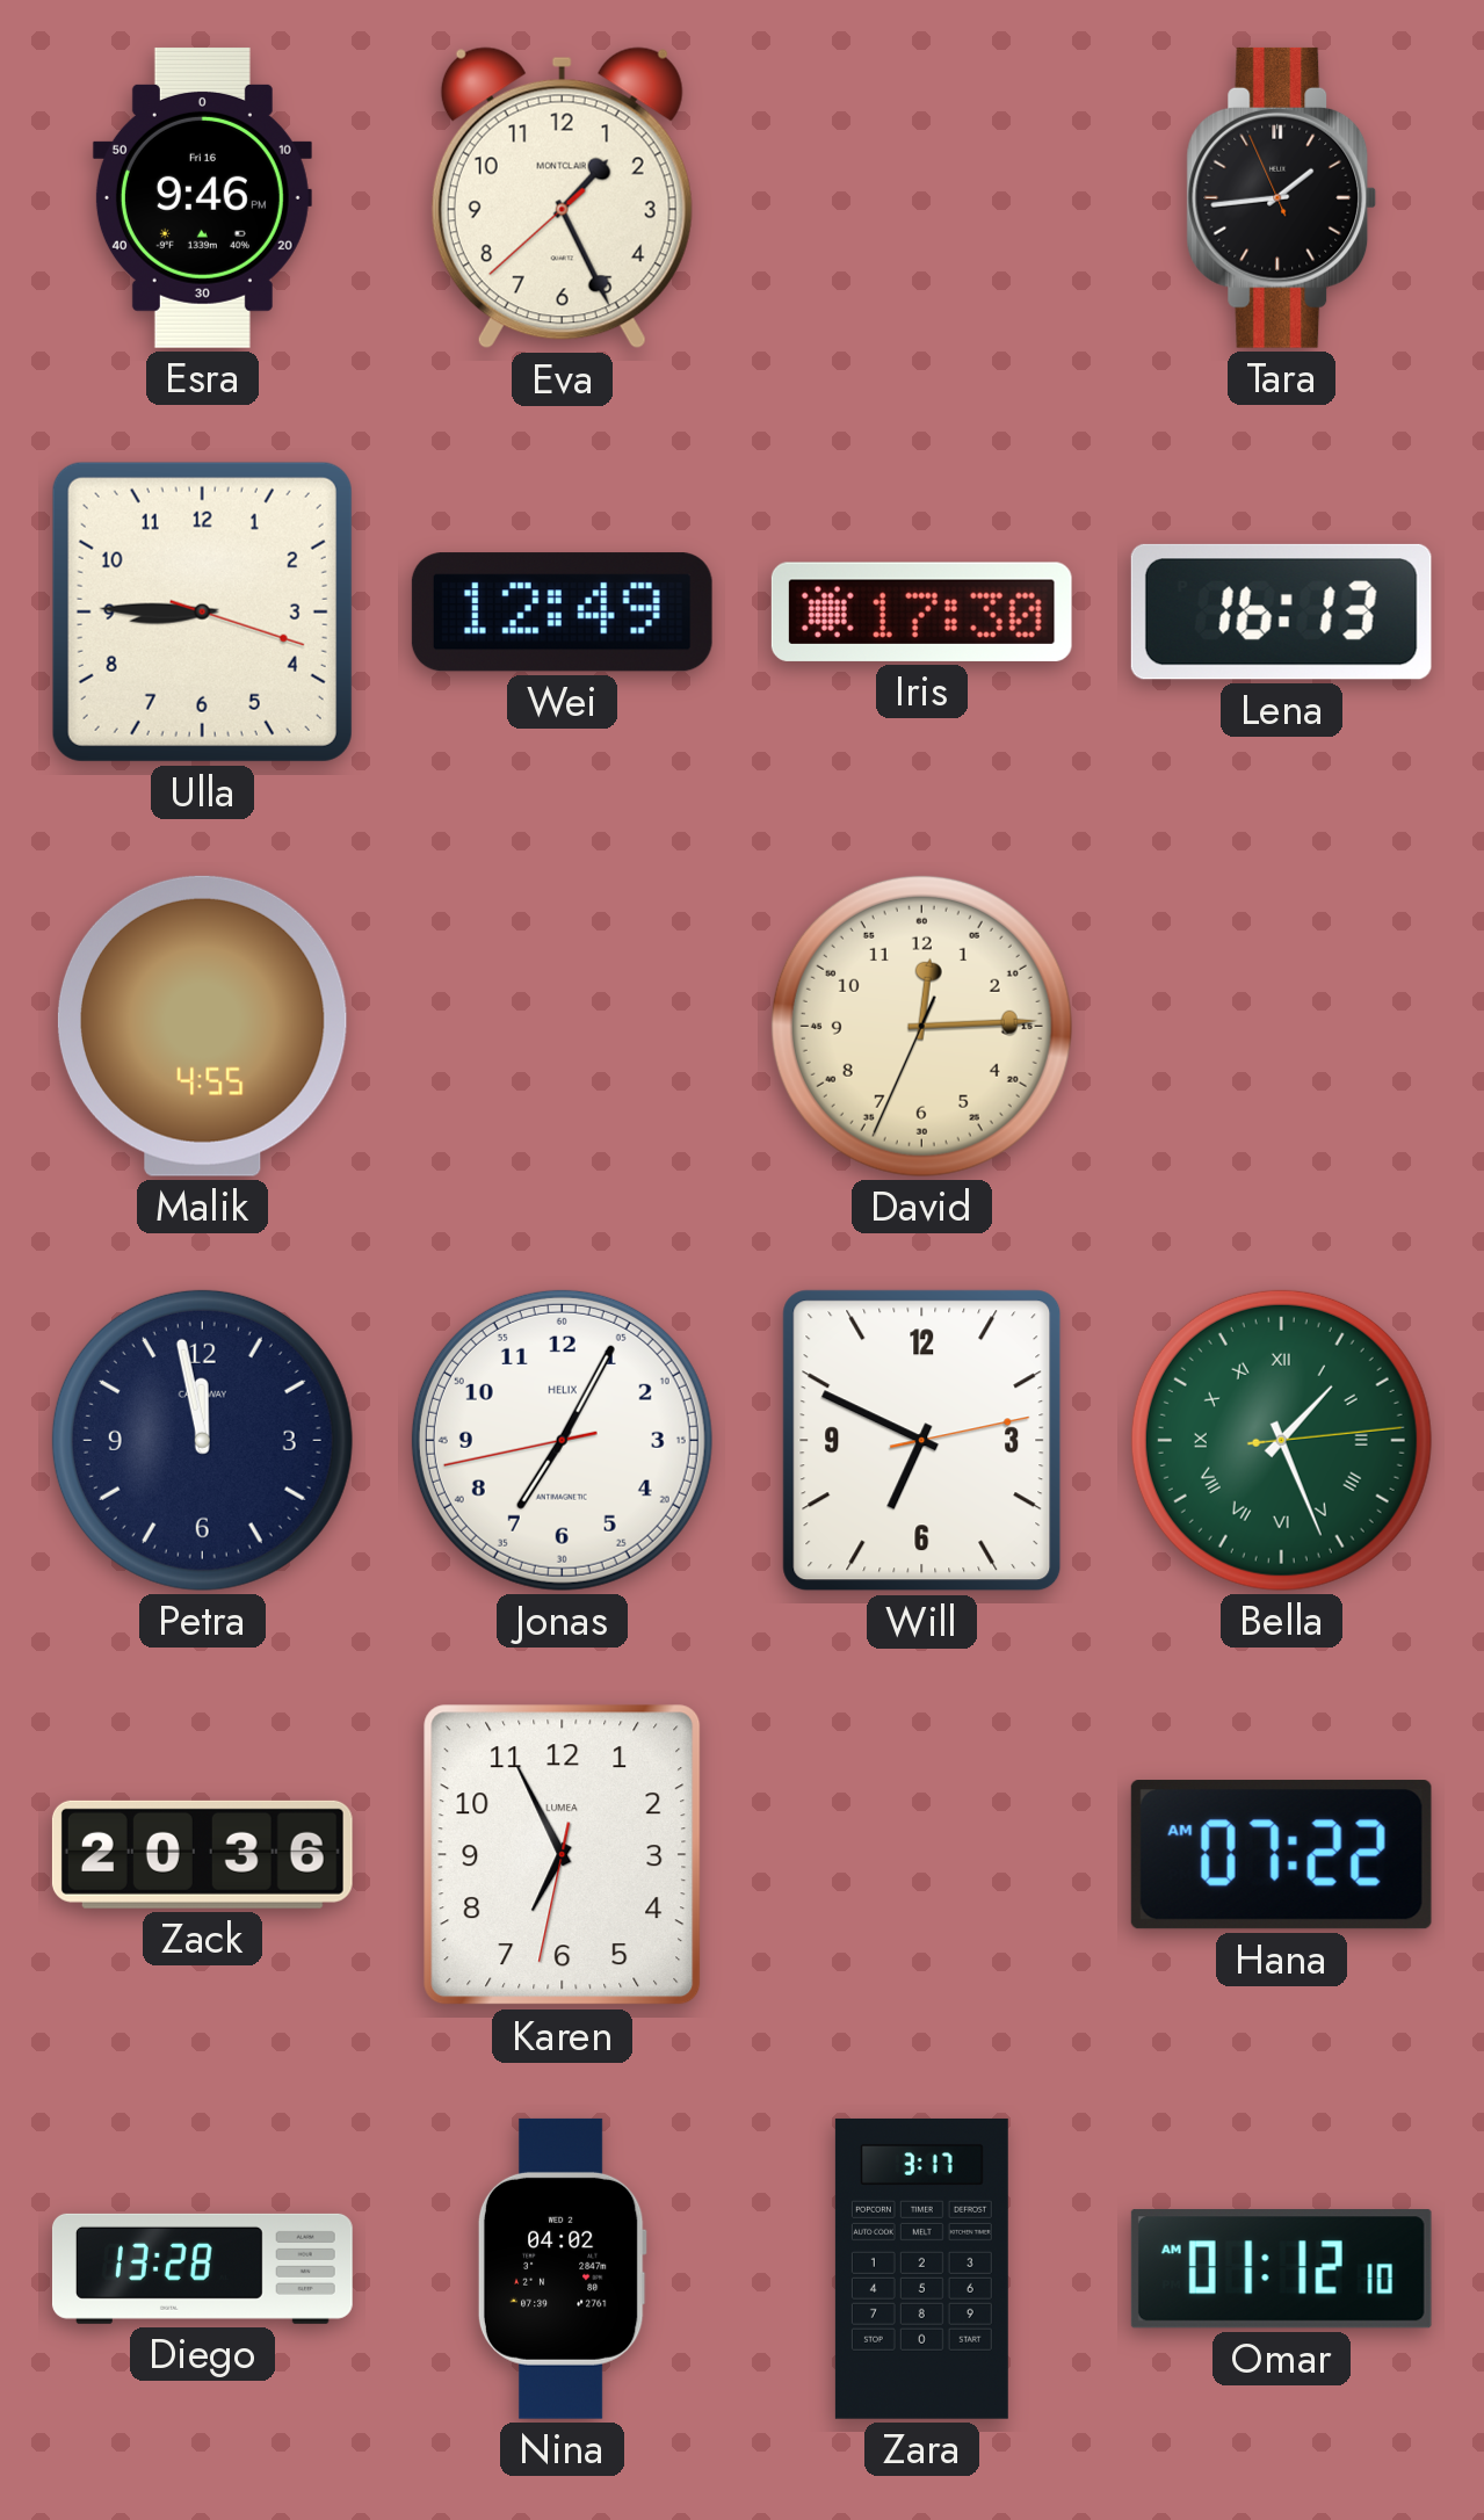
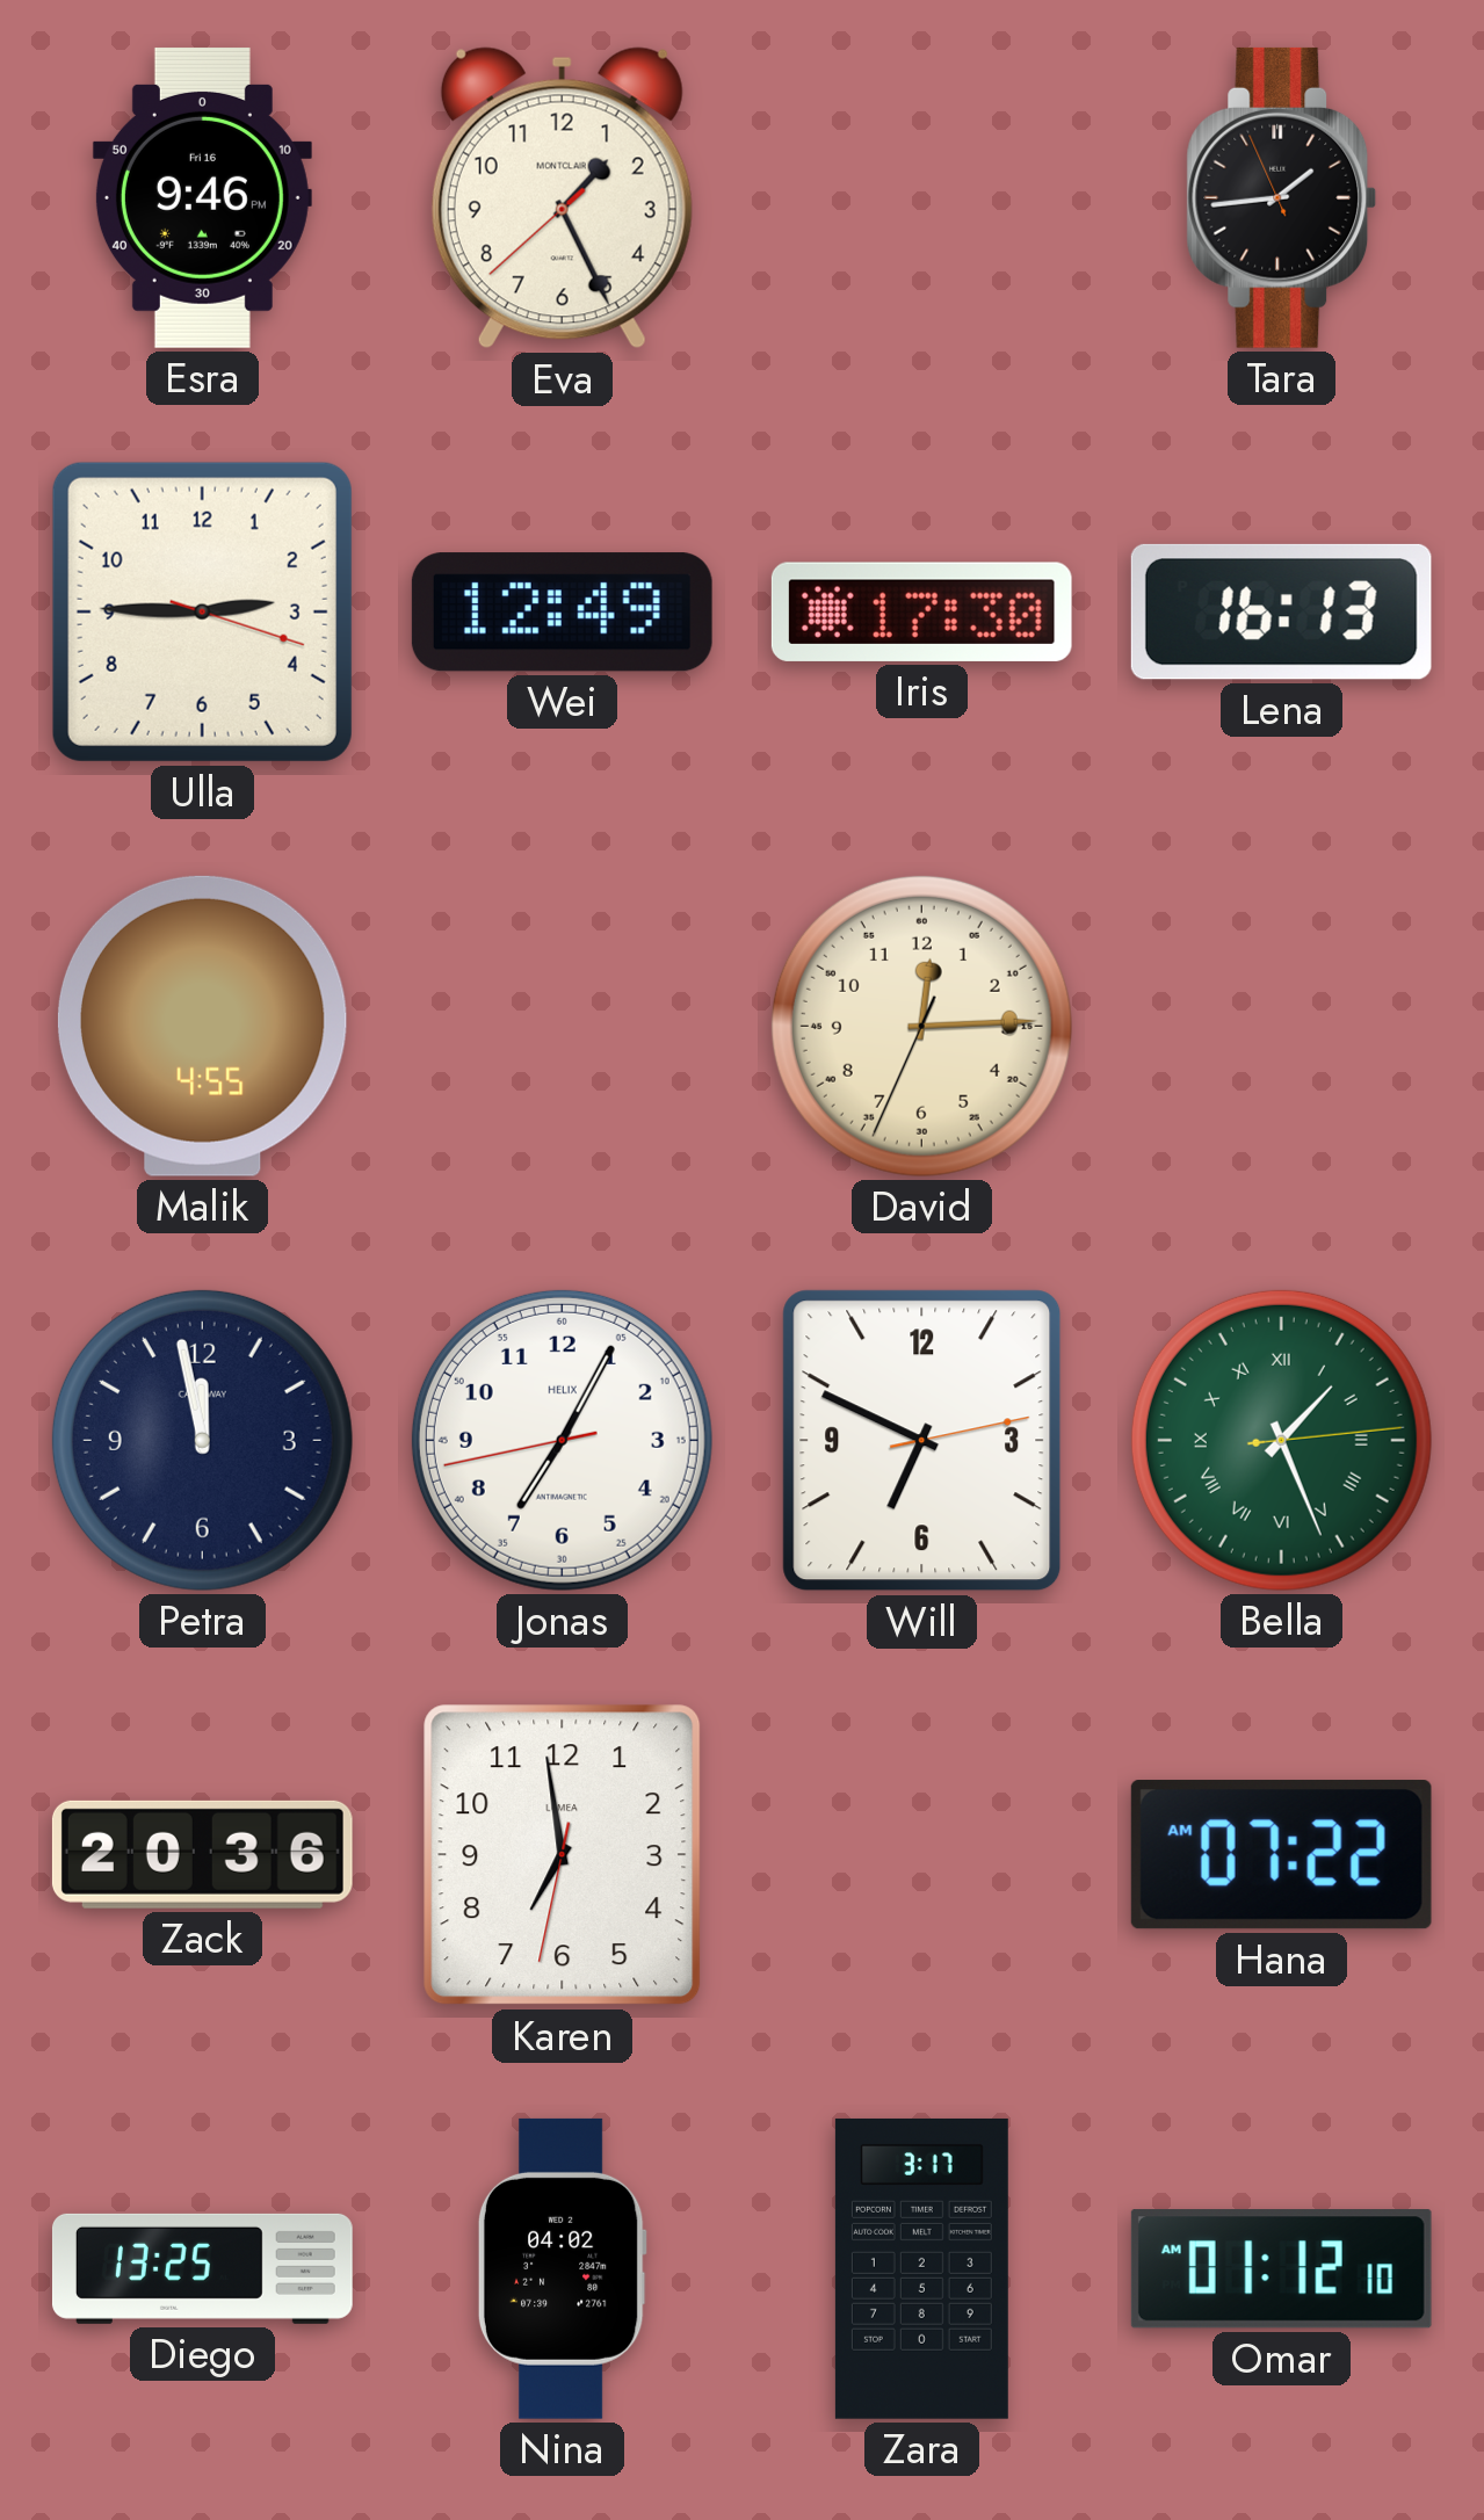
Ulla: 8:45 -> 2:45
Karen: 6:55 -> 6:58
Diego: 13:28 -> 13:25
